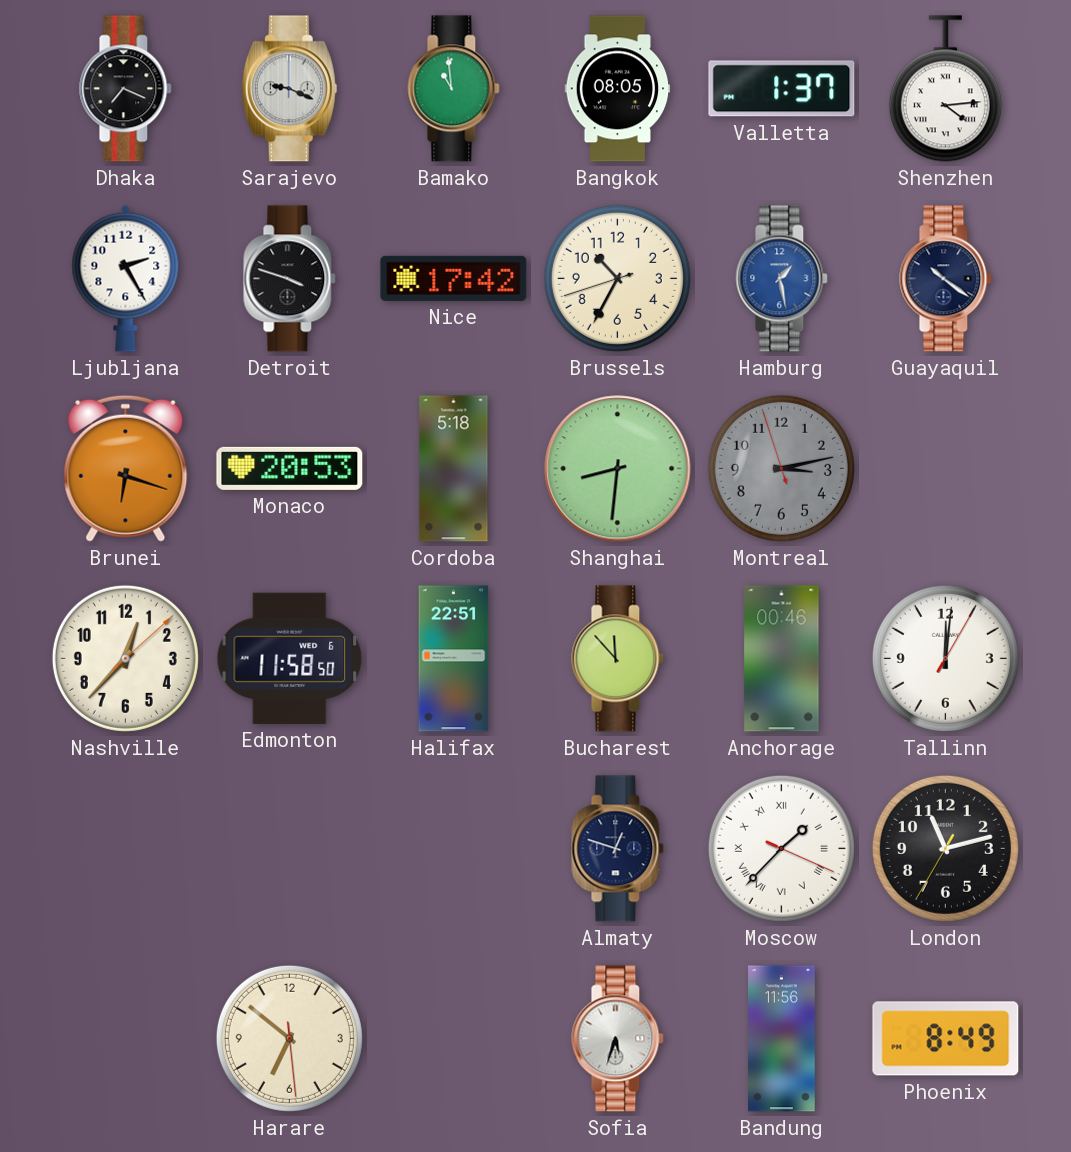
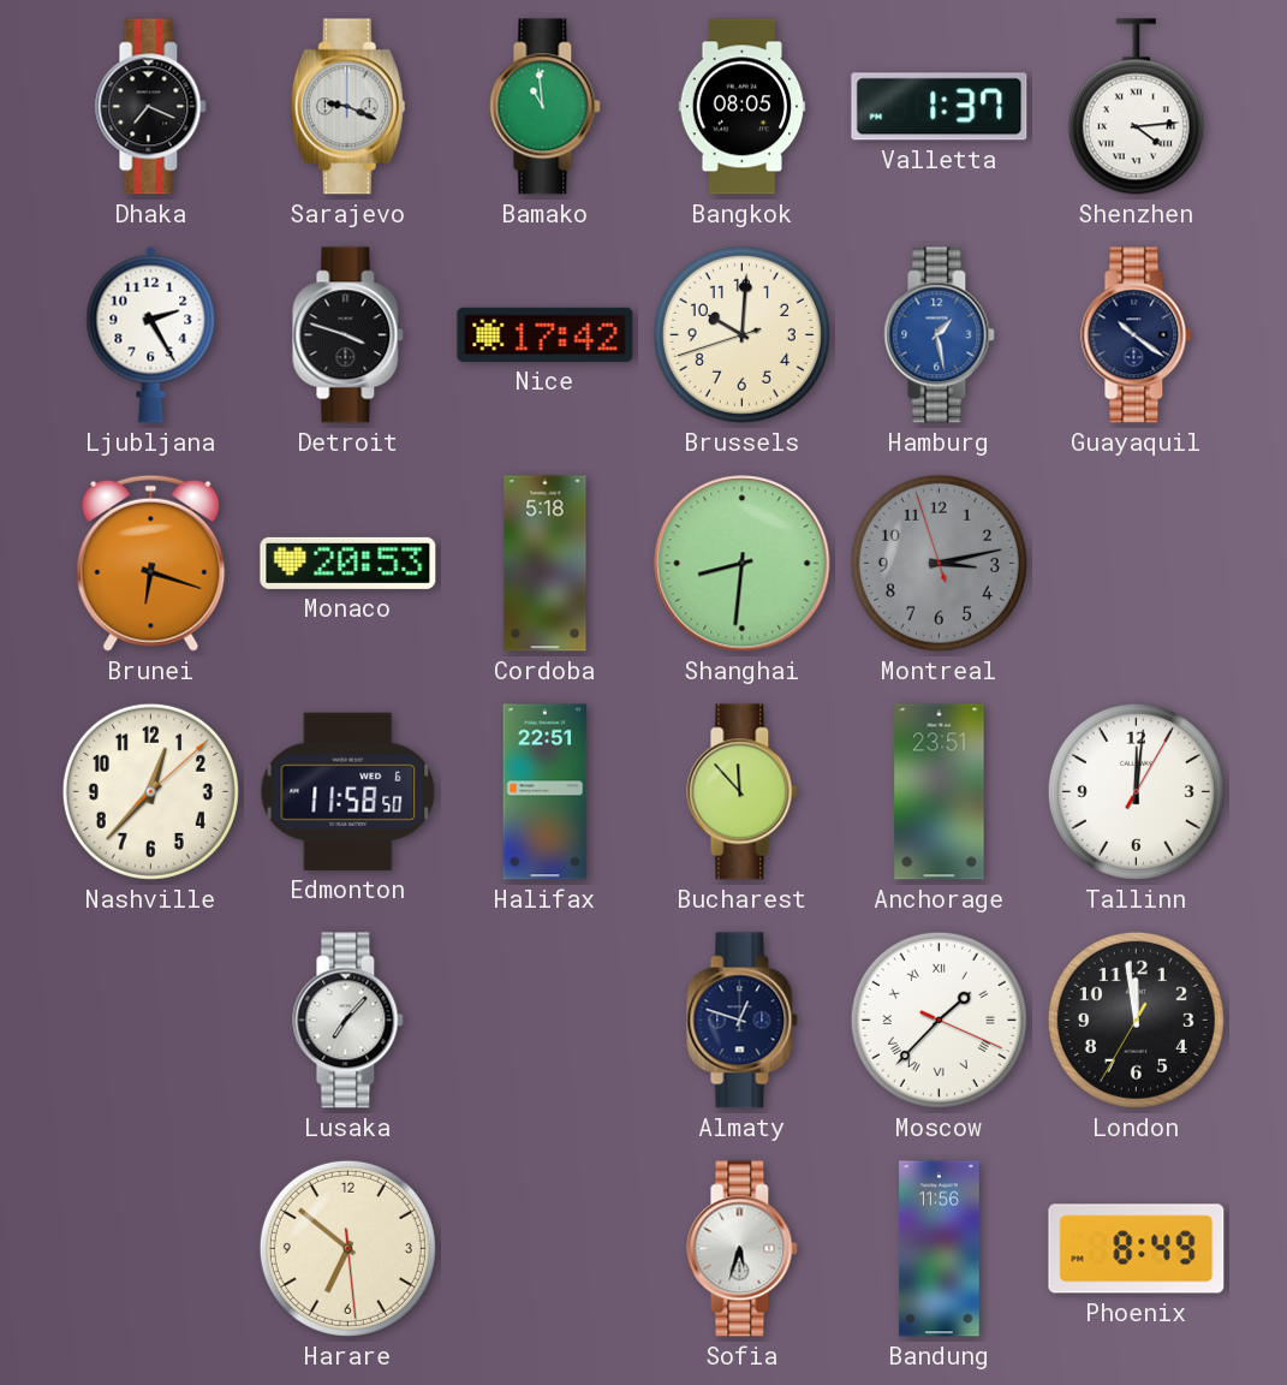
Brussels: 10:34 -> 10:00
Anchorage: 00:46 -> 23:51
Lusaka: none -> 7:07
London: 11:12 -> 11:58
